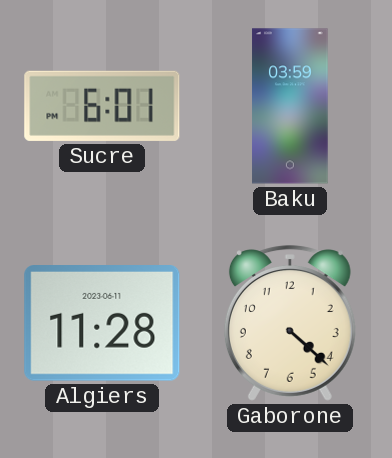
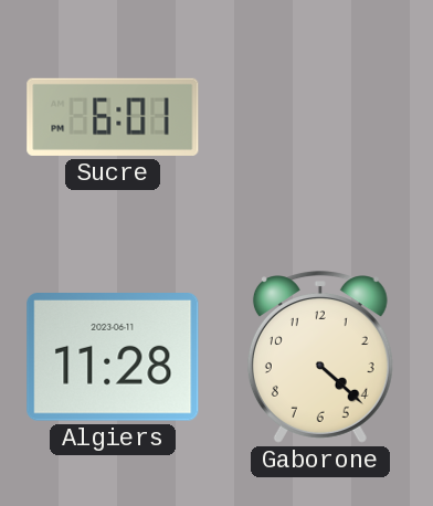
Baku: 03:59 -> none
